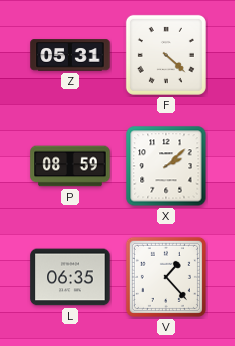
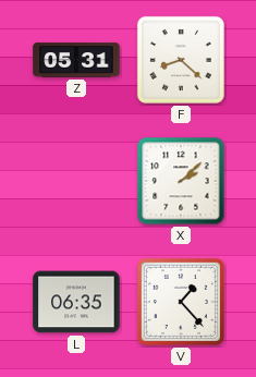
F: 4:22 -> 8:22
P: 08:59 -> none
